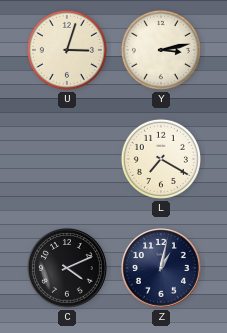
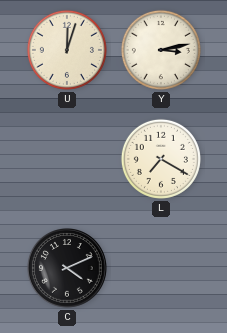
U: 3:03 -> 12:03
Z: 1:02 -> none
